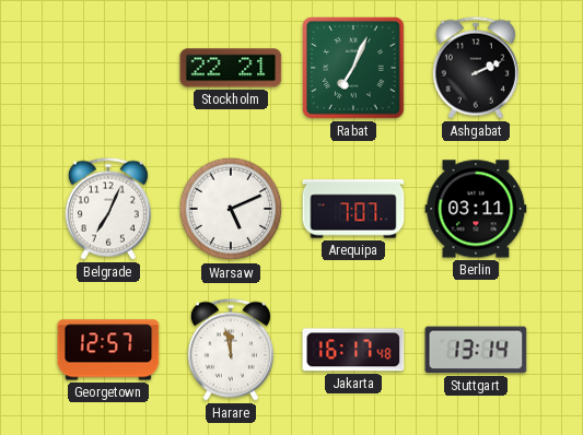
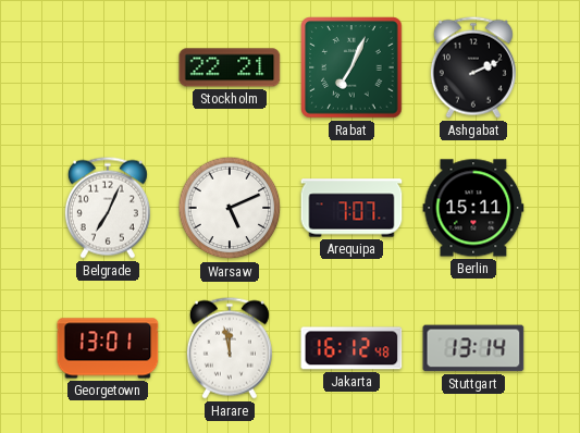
Berlin: 03:11 -> 15:11
Georgetown: 12:57 -> 13:01
Jakarta: 16:17 -> 16:12
